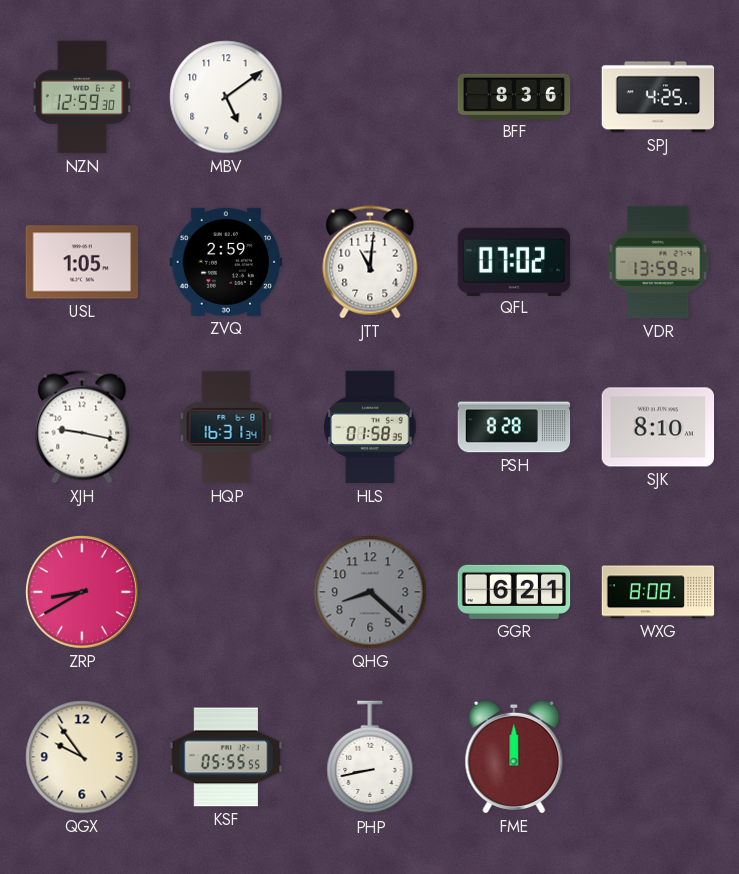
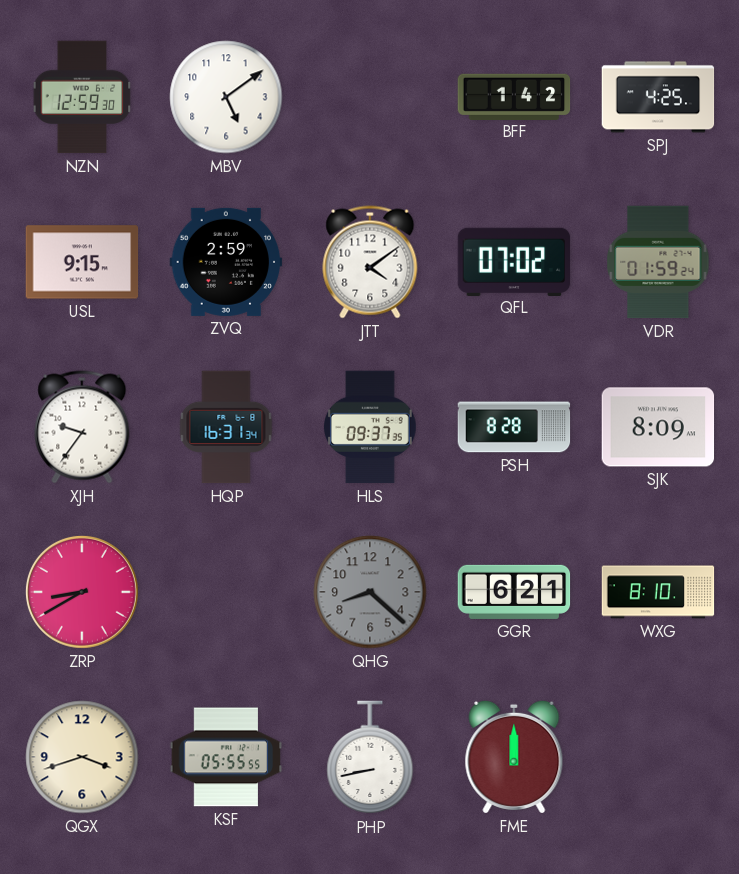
BFF: 8:36 -> 1:42
USL: 1:05 -> 9:15
JTT: 11:01 -> 4:09
VDR: 13:59 -> 01:59
XJH: 9:17 -> 9:36
HLS: 01:58 -> 09:37
SJK: 8:10 -> 8:09
WXG: 8:08 -> 8:10
QGX: 9:54 -> 3:42
